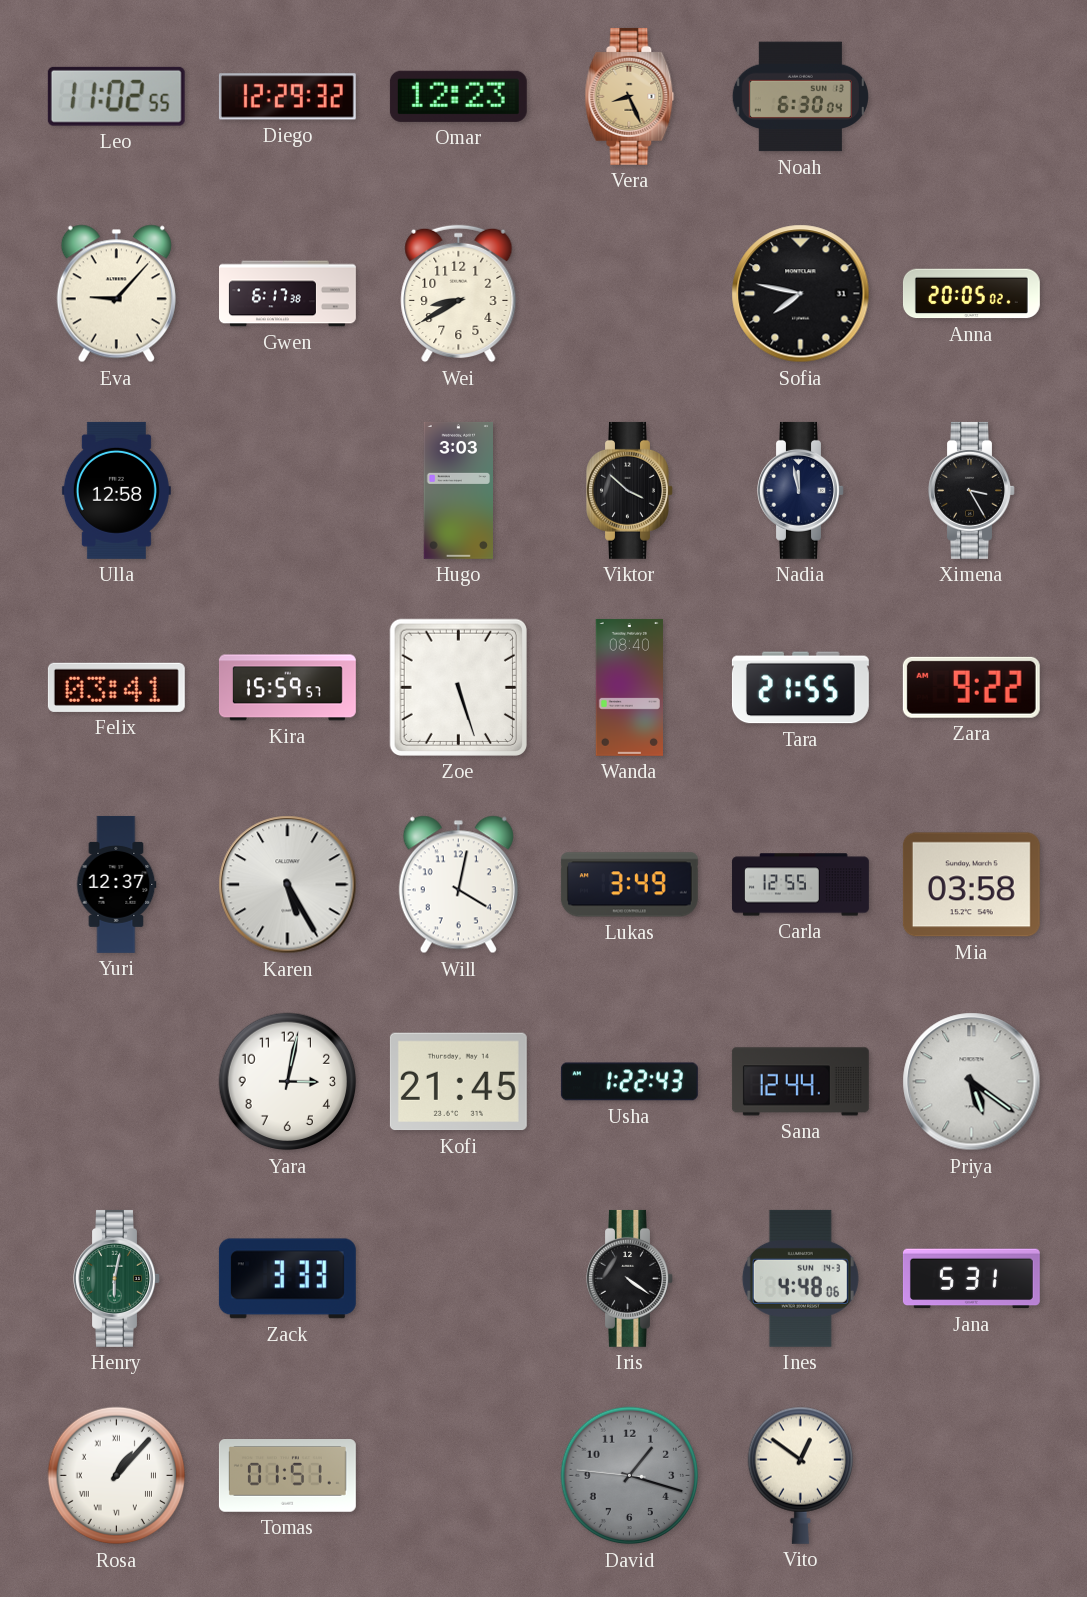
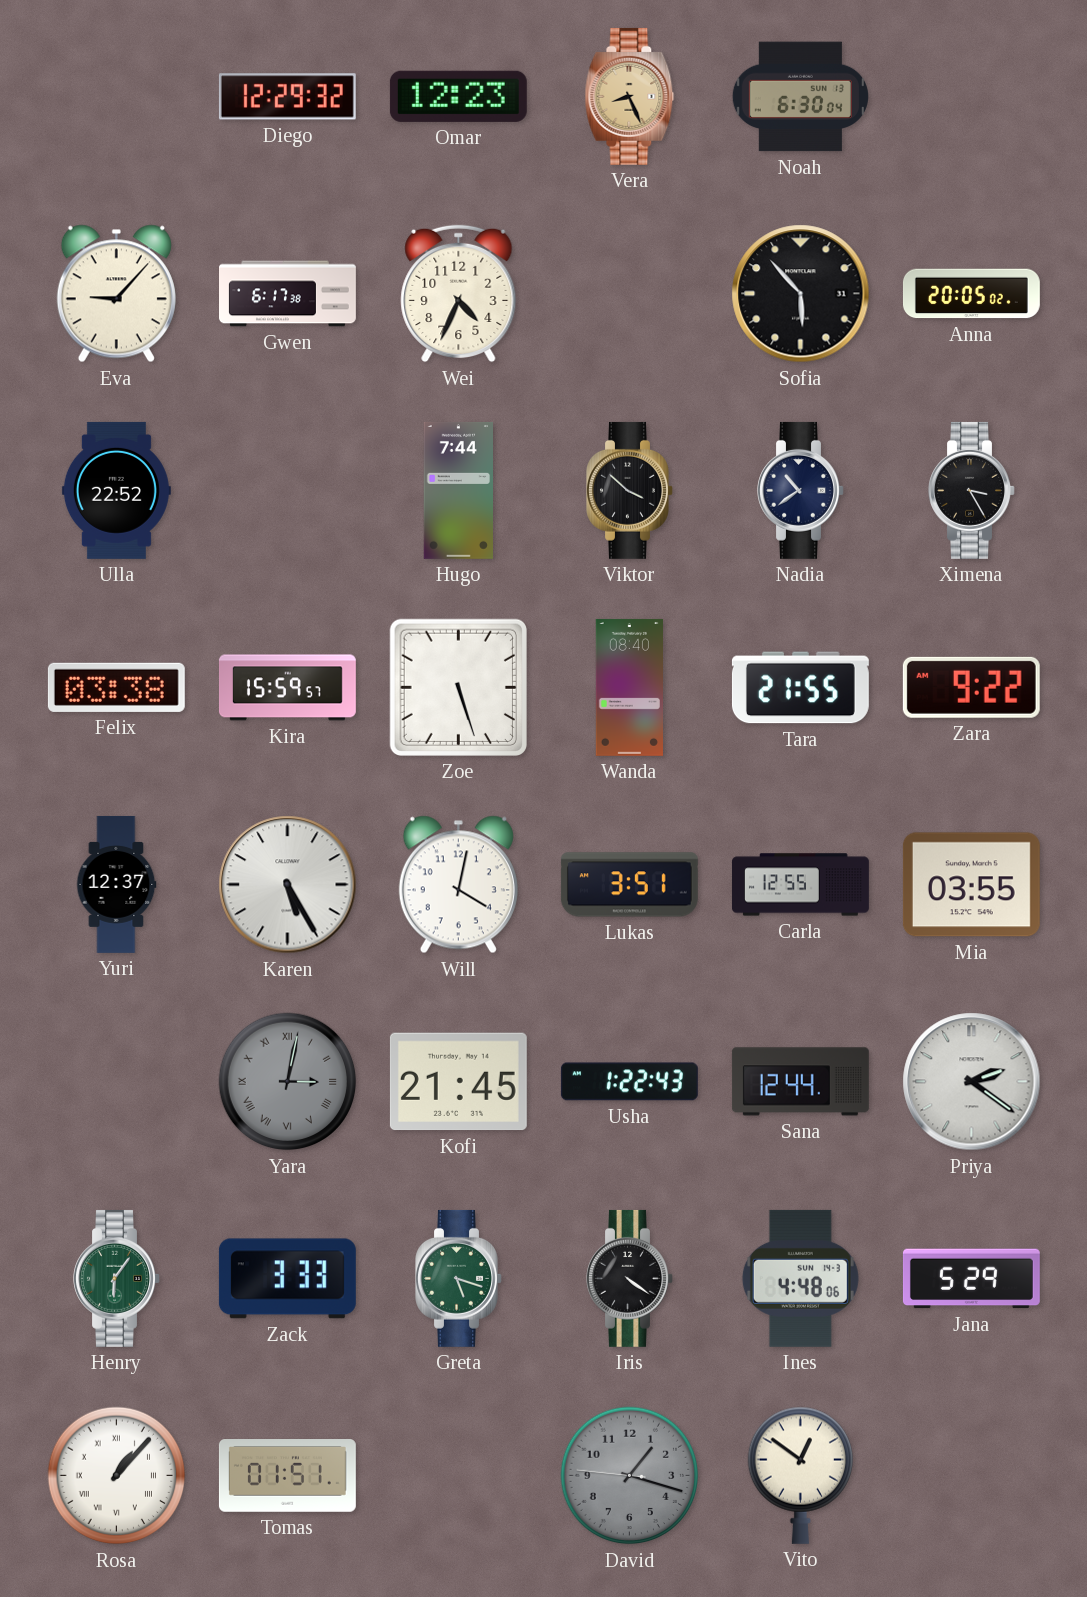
Leo: 11:02 -> none
Wei: 8:40 -> 4:34
Sofia: 7:47 -> 5:53
Ulla: 12:58 -> 22:52
Hugo: 3:03 -> 7:44
Nadia: 11:58 -> 10:39
Felix: 03:41 -> 03:38
Lukas: 3:49 -> 3:51
Mia: 03:58 -> 03:55
Yara dial: white -> grey
Yara numerals: Arabic -> Roman
Priya: 5:21 -> 2:21
Henry: 6:02 -> 6:06
Greta: none -> 5:18
Jana: 5:31 -> 5:29
